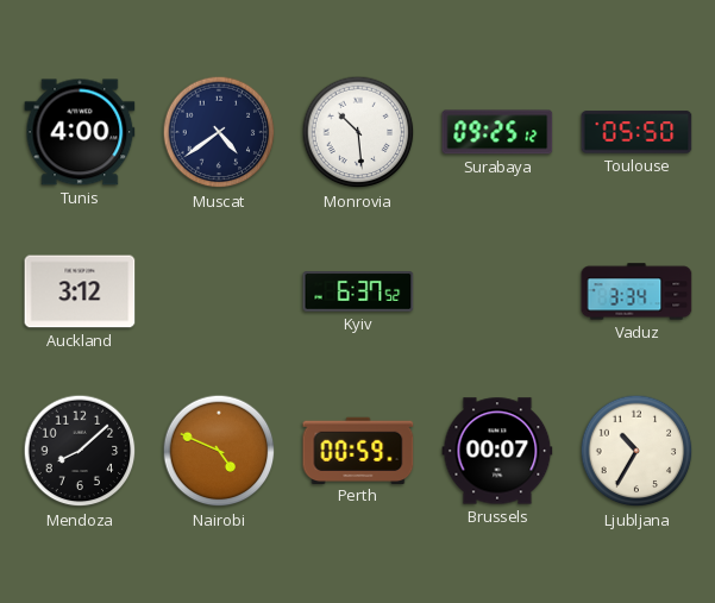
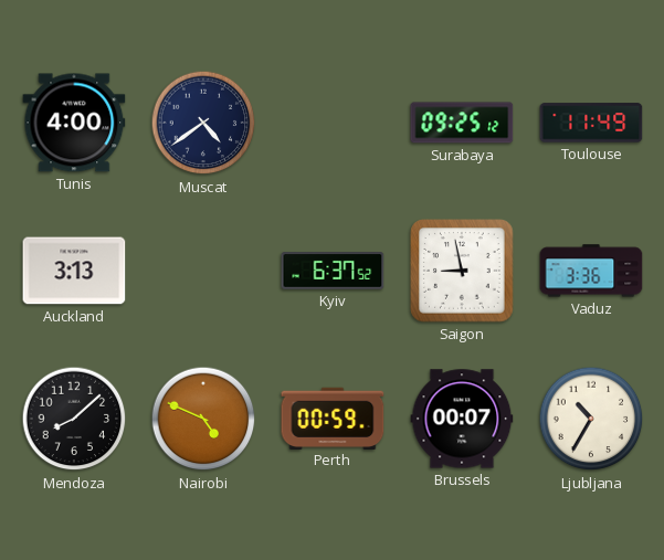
Monrovia: 10:29 -> none
Toulouse: 05:50 -> 11:49
Auckland: 3:12 -> 3:13
Saigon: none -> 8:58
Vaduz: 3:34 -> 3:36
